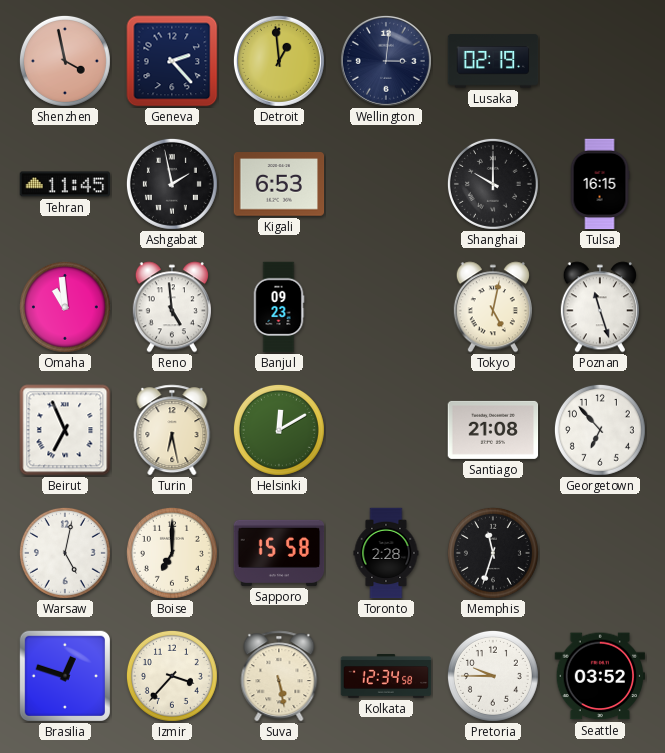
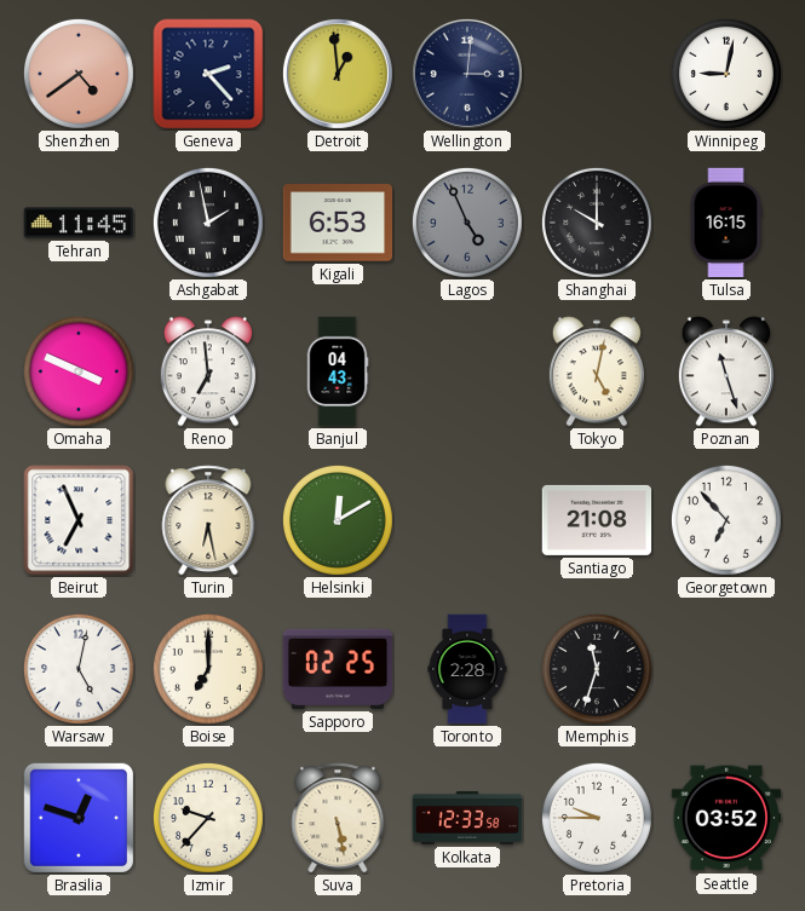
Shenzhen: 3:58 -> 4:39
Lusaka: 02:19 -> none
Winnipeg: none -> 9:02
Lagos: none -> 4:56
Omaha: 10:59 -> 3:49
Reno: 4:59 -> 6:59
Banjul: 09:23 -> 04:43
Sapporo: 15:58 -> 02:25
Izmir: 3:37 -> 9:37
Kolkata: 12:34 -> 12:33
